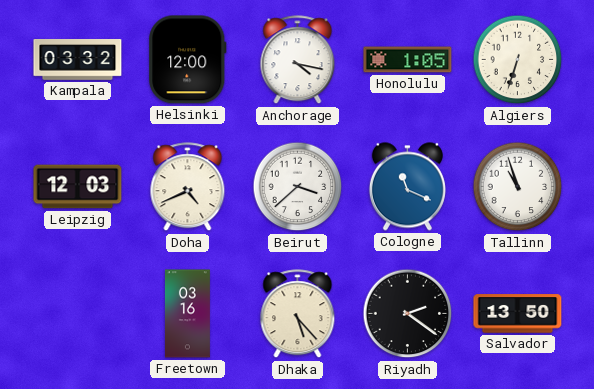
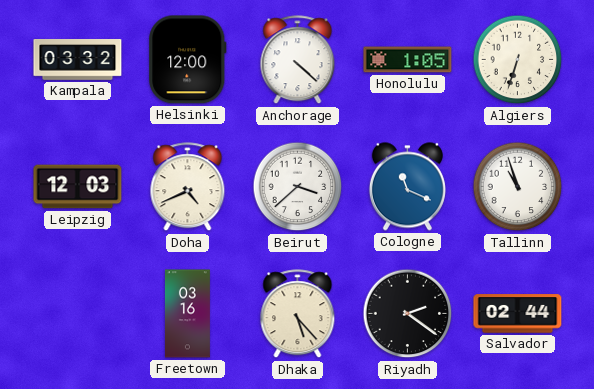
Anchorage: 4:17 -> 4:22
Salvador: 13:50 -> 02:44
